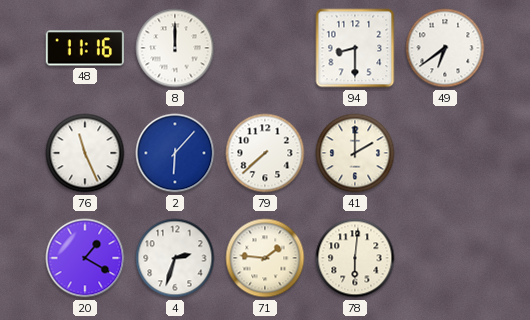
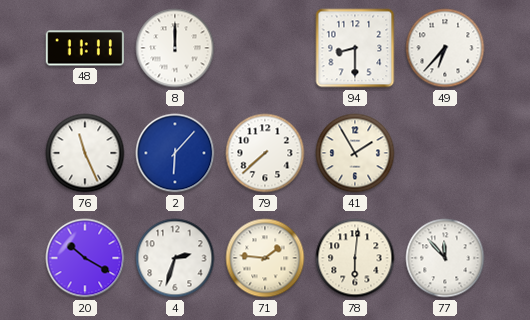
48: 11:16 -> 11:11
49: 6:39 -> 6:37
41: 2:00 -> 1:55
20: 1:20 -> 10:20
77: none -> 11:53
